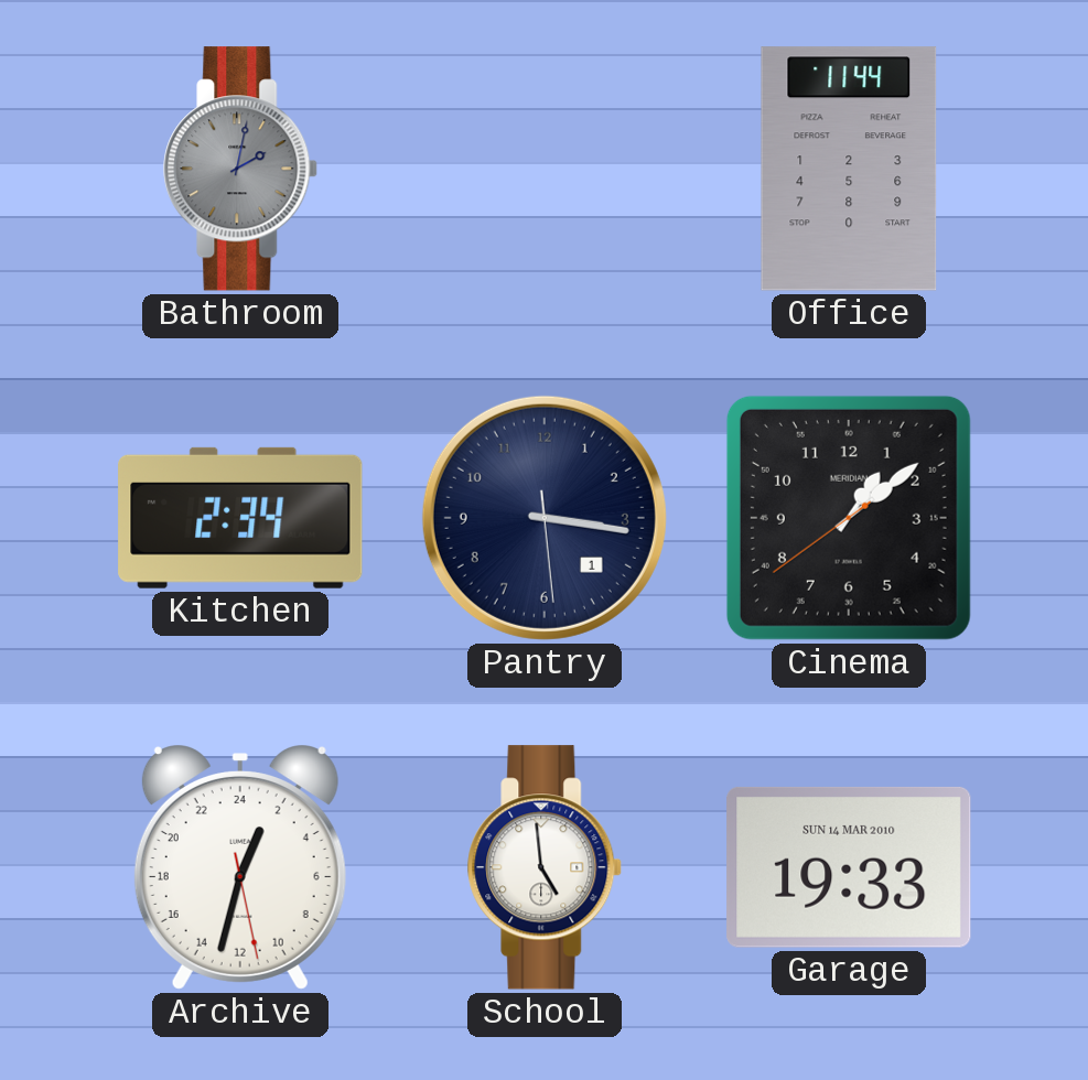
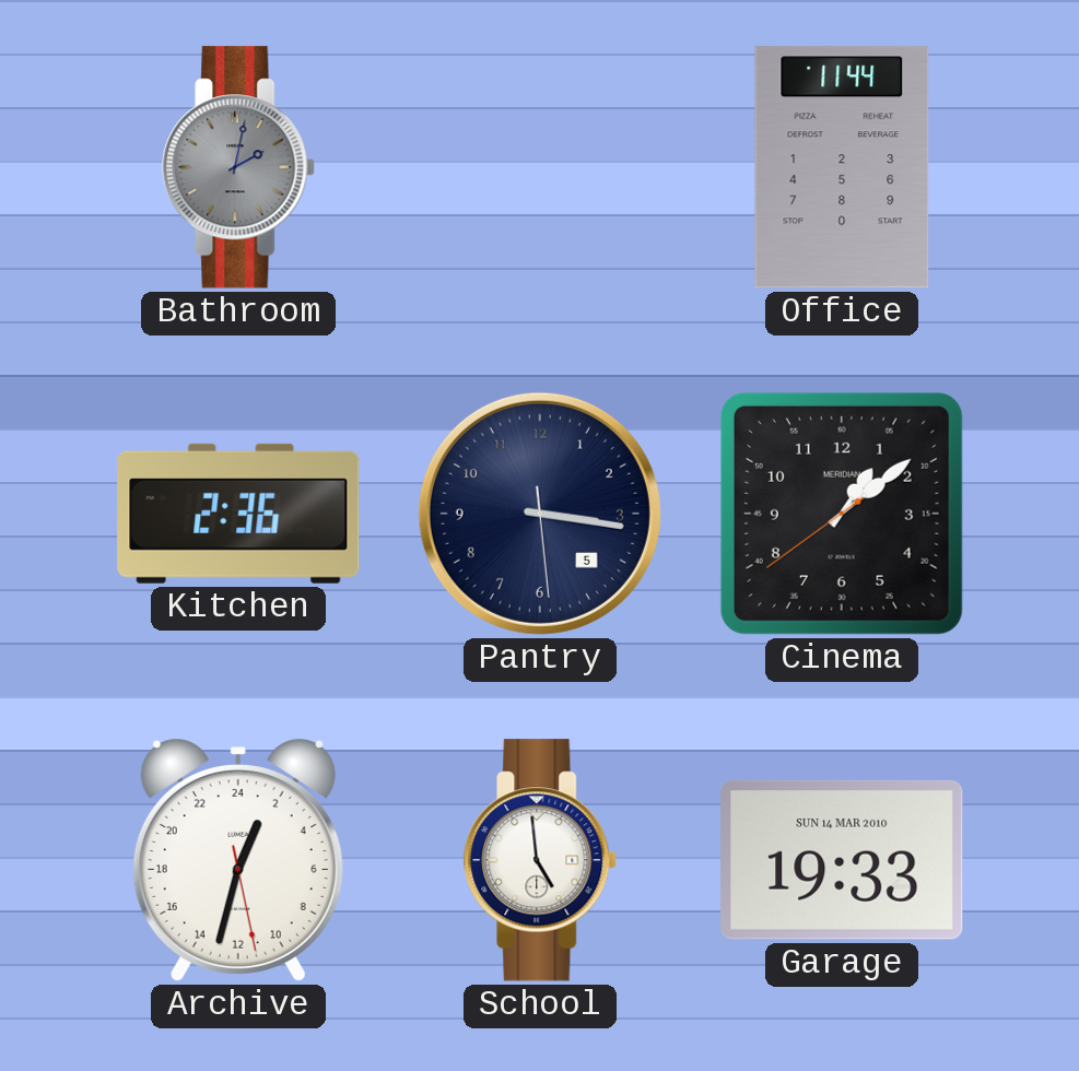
Kitchen: 2:34 -> 2:36
Pantry date: 1 -> 5
